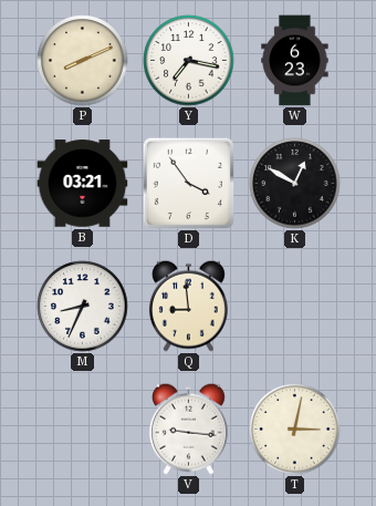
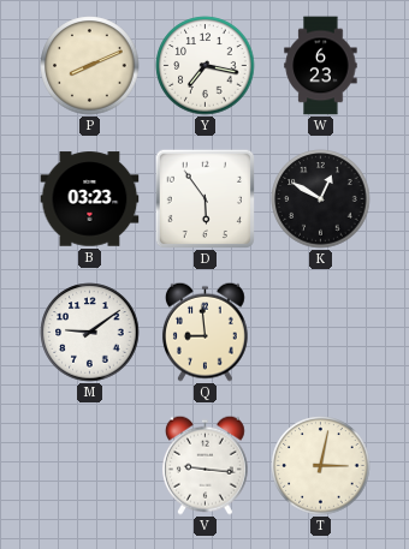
B: 03:21 -> 03:23
D: 3:54 -> 5:54
M: 8:34 -> 9:09
